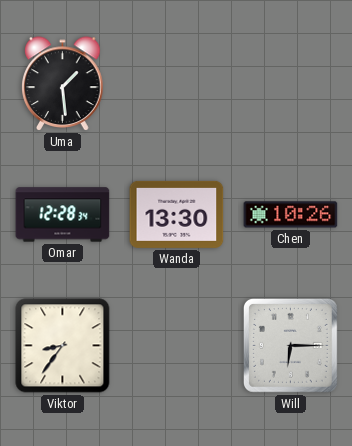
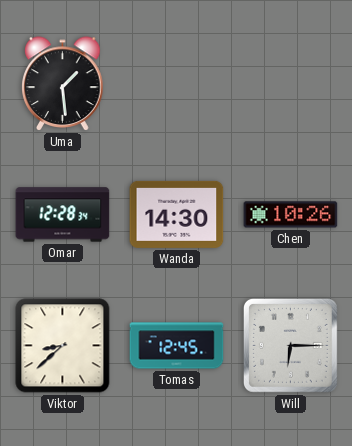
Wanda: 13:30 -> 14:30
Viktor: 8:36 -> 8:38
Tomas: none -> 12:45
